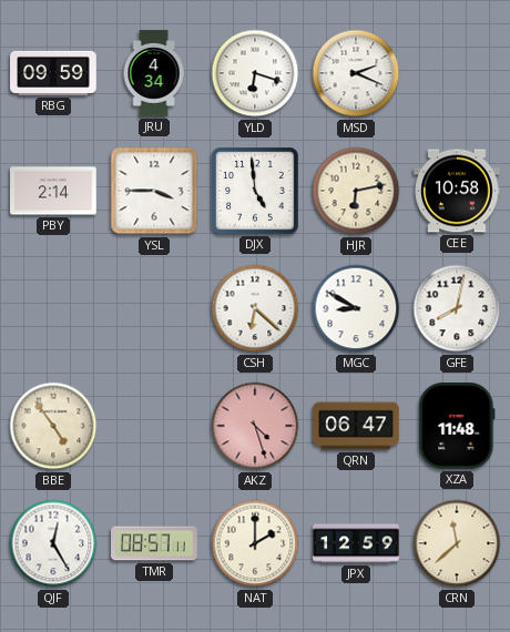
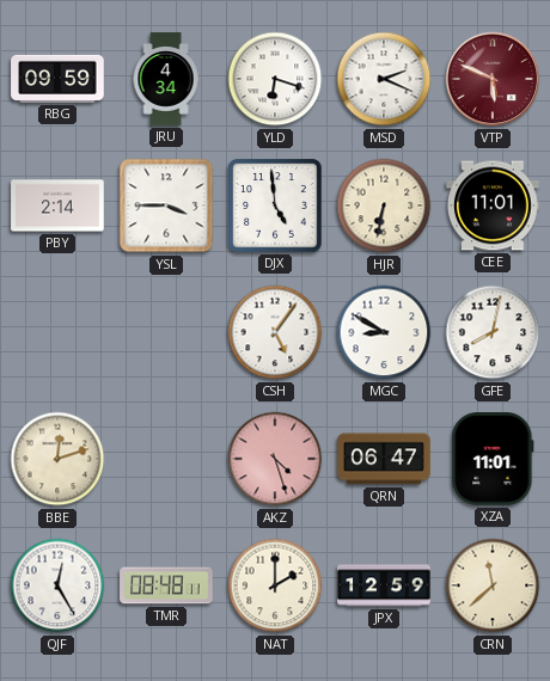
VTP: none -> 5:49
HJR: 6:13 -> 6:32
CEE: 10:58 -> 11:01
CSH: 6:22 -> 5:06
BBE: 4:54 -> 12:12
XZA: 11:48 -> 11:01
TMR: 08:57 -> 08:48
